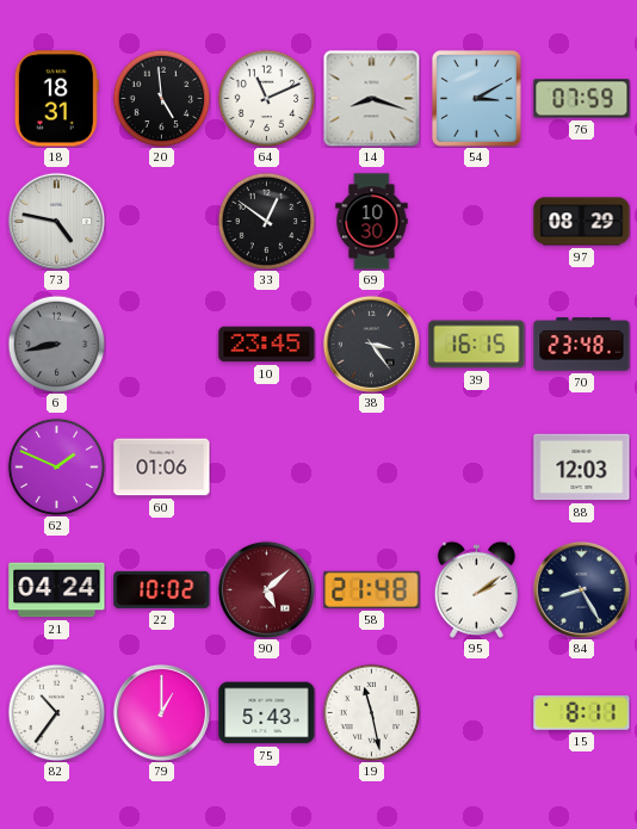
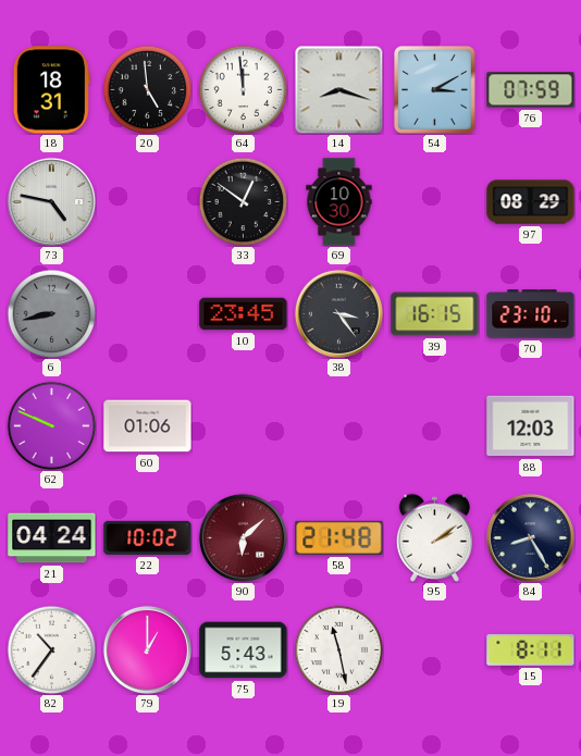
64: 11:11 -> 11:59
70: 23:48 -> 23:10
62: 1:49 -> 9:49
90: 5:08 -> 6:08
